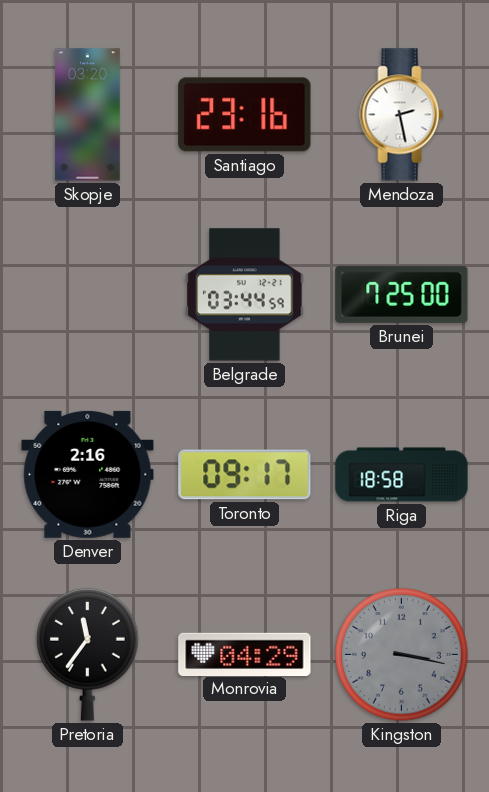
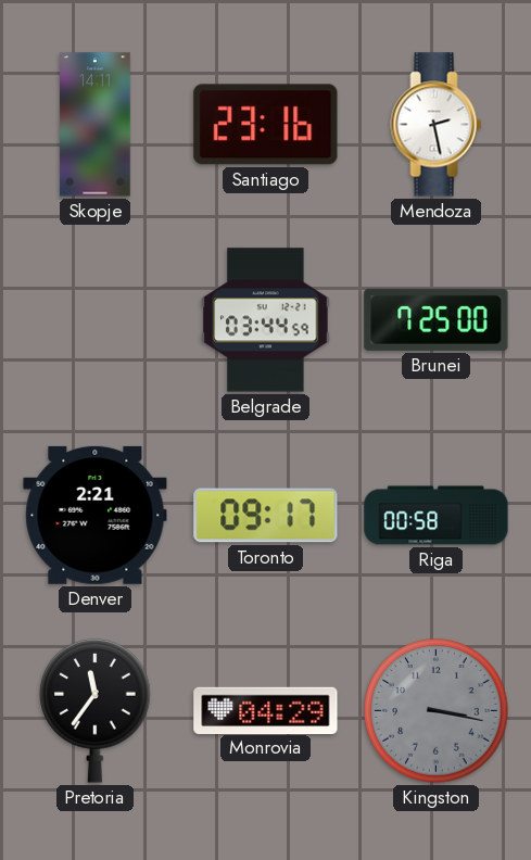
Skopje: 03:20 -> 14:11
Denver: 2:16 -> 2:21
Riga: 18:58 -> 00:58
